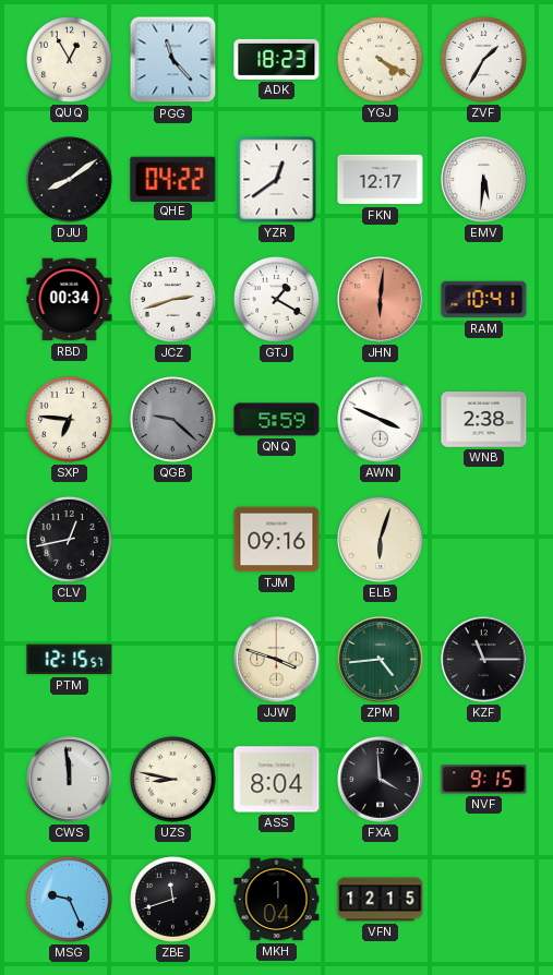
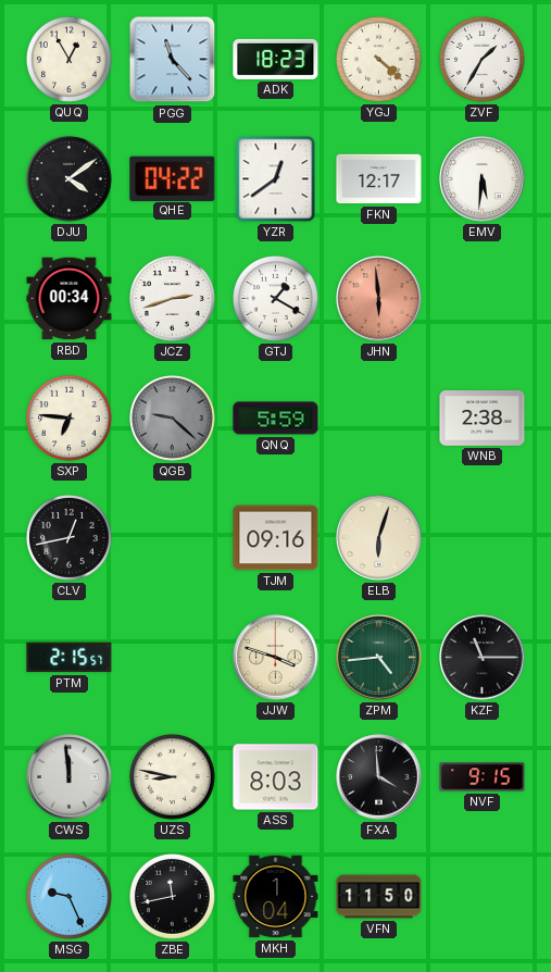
YGJ: 4:20 -> 4:22
DJU: 8:09 -> 4:09
JHN: 6:01 -> 5:59
RAM: 10:41 -> none
AWN: 3:49 -> none
PTM: 12:15 -> 2:15
ASS: 8:04 -> 8:03
ZBE: 11:42 -> 11:43
VFN: 12:15 -> 11:50
